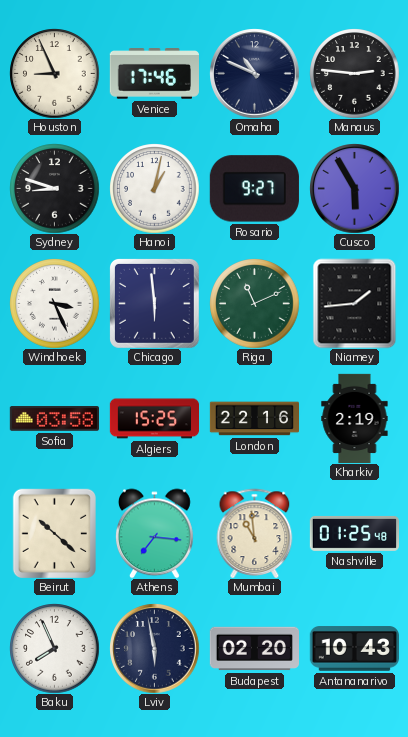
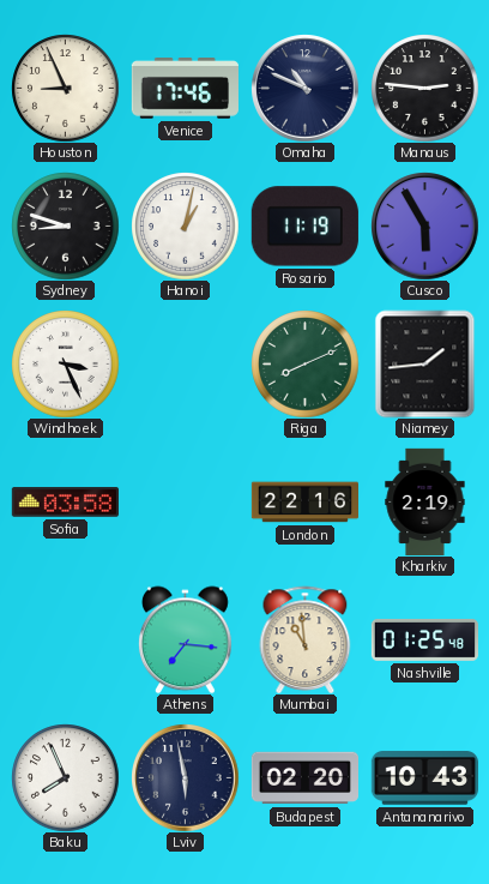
Rosario: 9:27 -> 11:19
Chicago: 5:59 -> none
Riga: 11:11 -> 8:11
Algiers: 15:25 -> none
Beirut: 10:22 -> none
